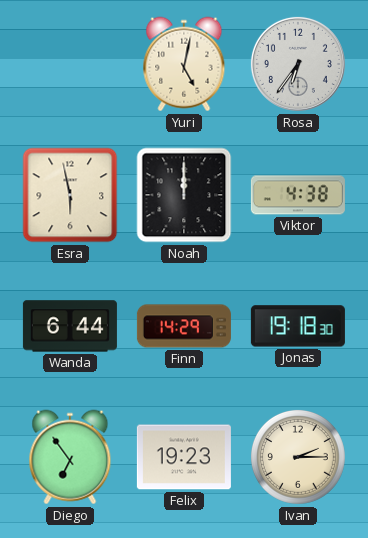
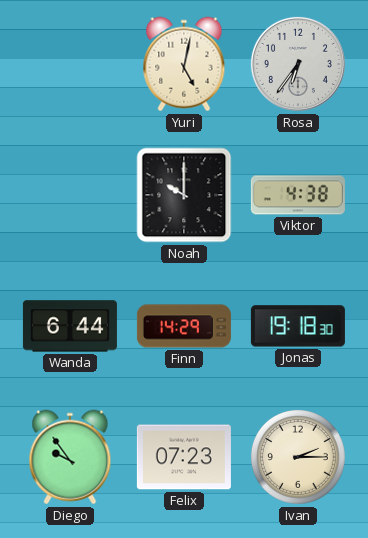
Esra: 5:58 -> none
Noah: 12:00 -> 10:00
Diego: 6:54 -> 9:54
Felix: 19:23 -> 07:23
